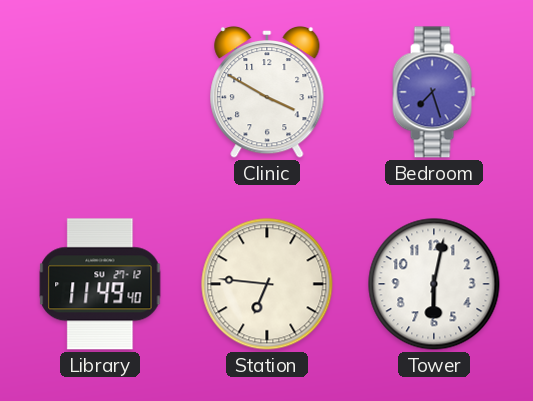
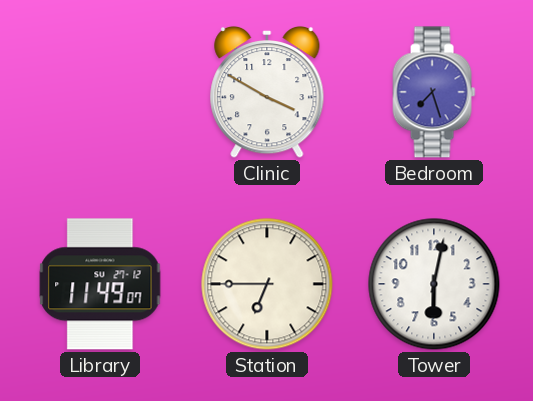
Library: 11:49:40 -> 11:49:07
Station: 6:46 -> 6:45
